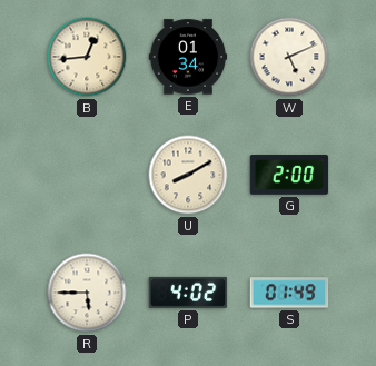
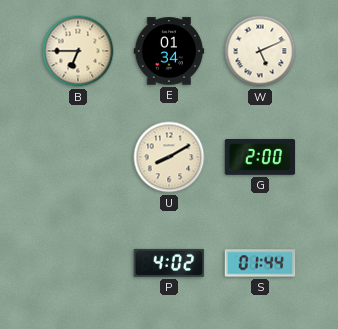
B: 12:44 -> 6:45
R: 5:45 -> none
S: 01:49 -> 01:44
